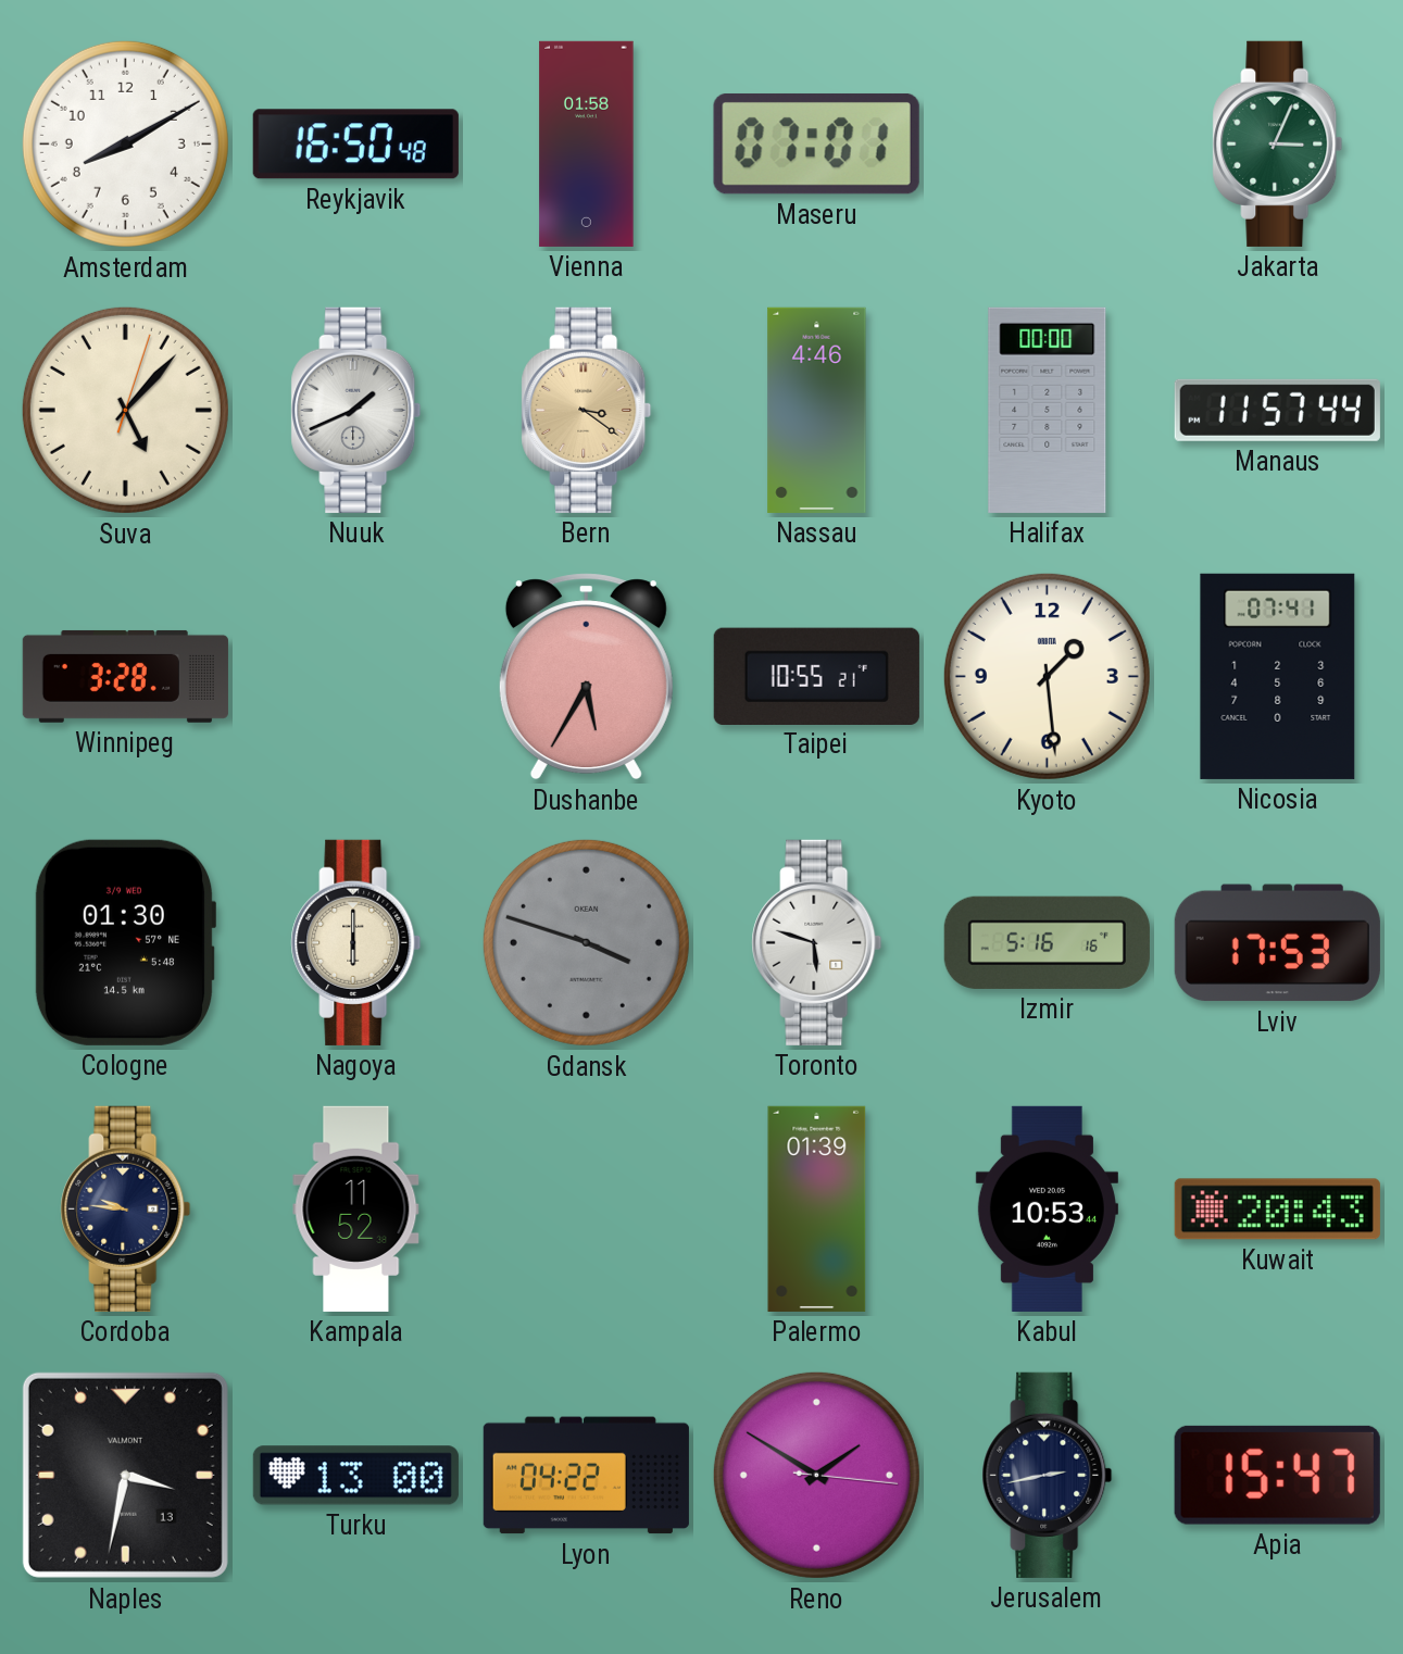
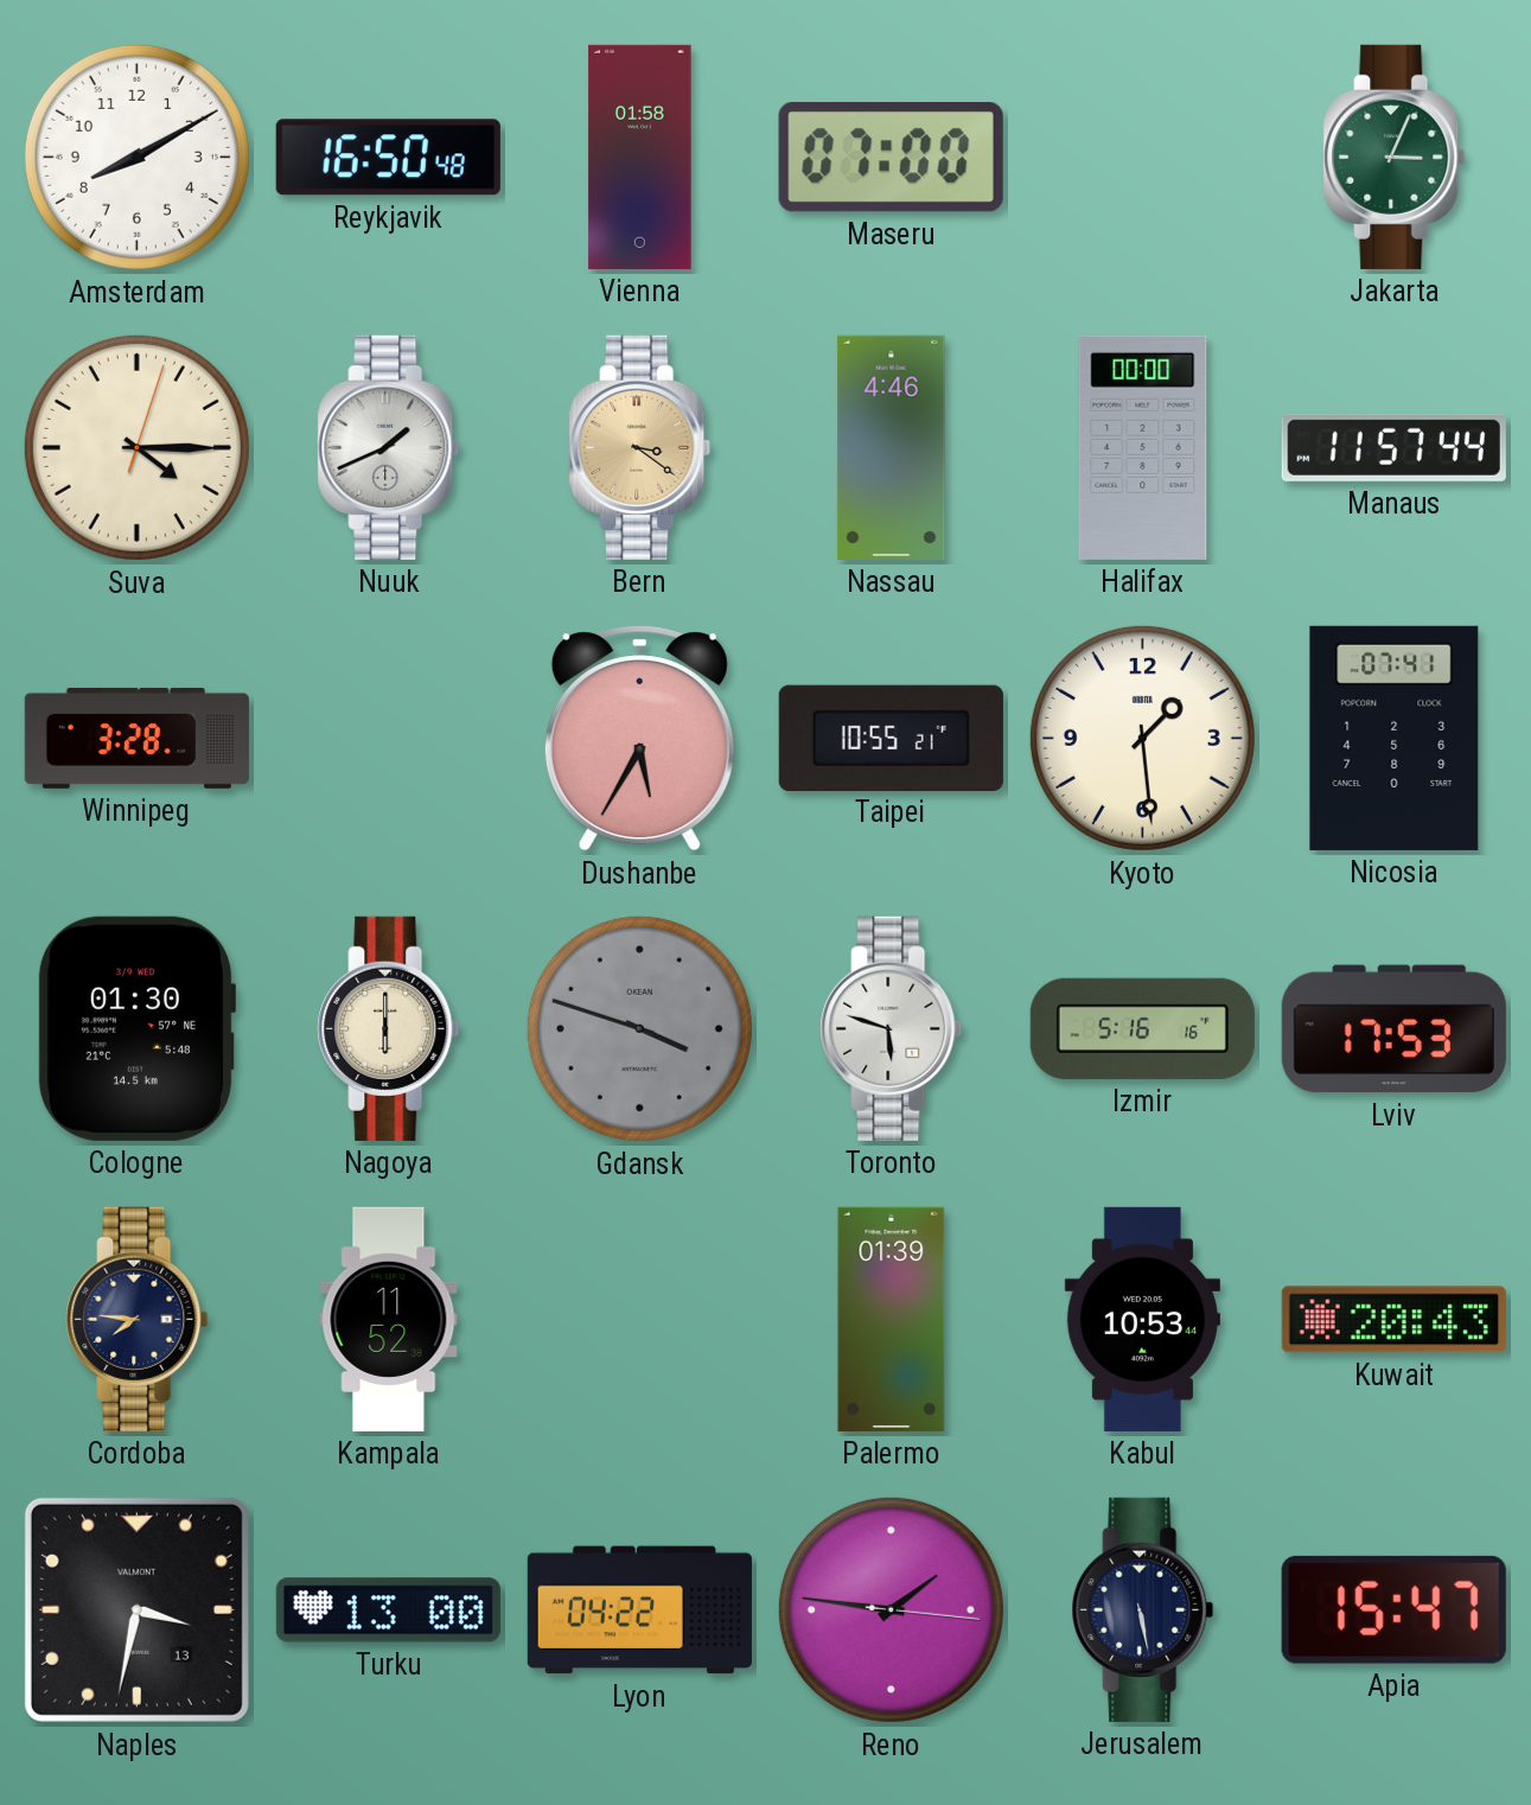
Maseru: 07:01 -> 07:00
Suva: 5:07 -> 4:15
Cordoba: 9:46 -> 7:46
Reno: 1:50 -> 1:46
Jerusalem: 2:43 -> 5:28
